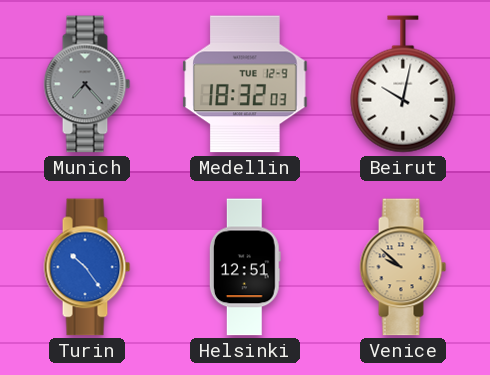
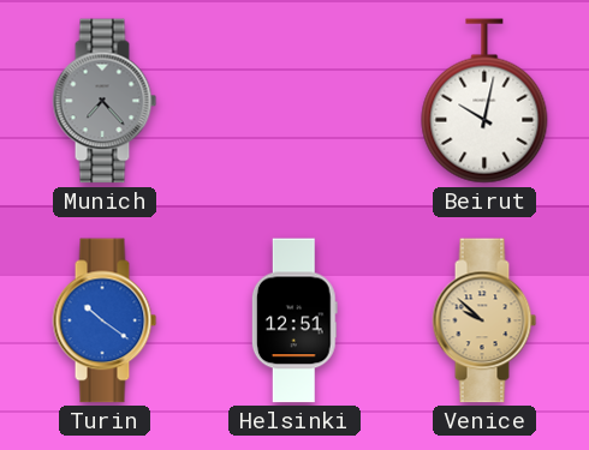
Medellin: 18:32 -> none
Turin: 10:24 -> 10:21
